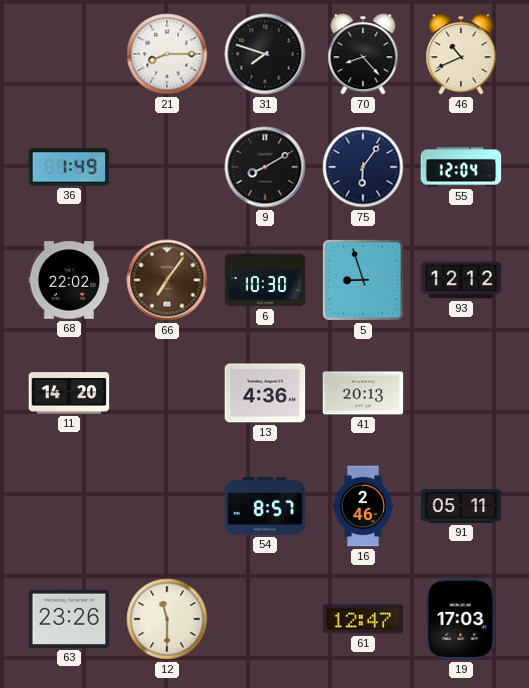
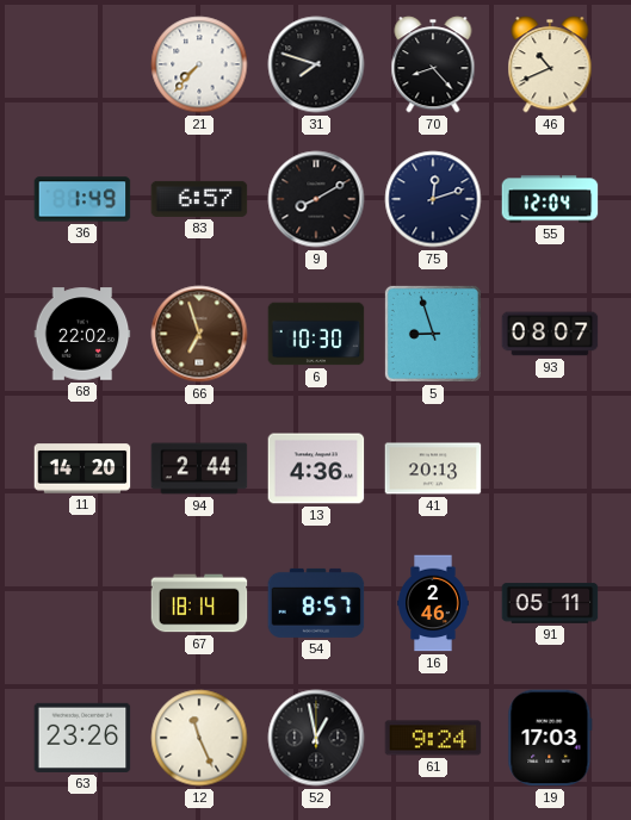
21: 8:15 -> 7:37
83: none -> 6:57
75: 6:06 -> 12:12
66: 7:06 -> 6:57
93: 12:12 -> 08:07
94: none -> 2:44
67: none -> 18:14
12: 11:30 -> 11:26
52: none -> 12:58
61: 12:47 -> 9:24
